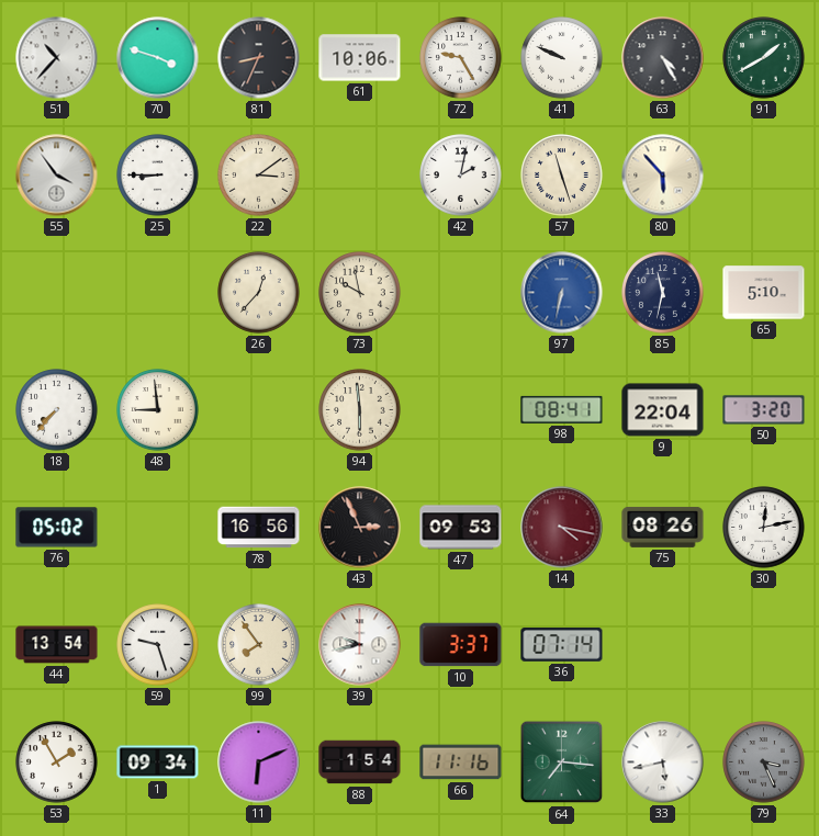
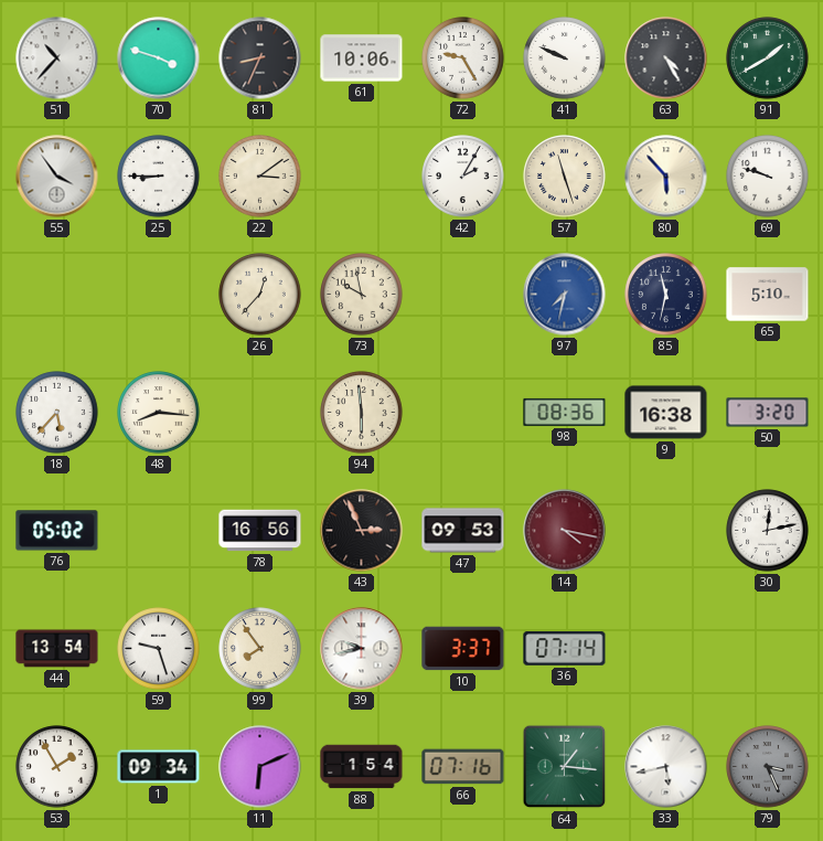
42: 2:02 -> 2:05
69: none -> 9:48
97: 6:32 -> 7:32
18: 7:37 -> 5:37
48: 8:59 -> 8:16
98: 08:41 -> 08:36
9: 22:04 -> 16:38
75: 08:26 -> none
66: 11:16 -> 07:16
64: 7:16 -> 1:16
